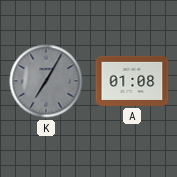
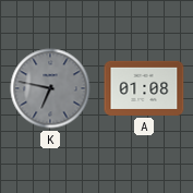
K: 7:05 -> 6:47
